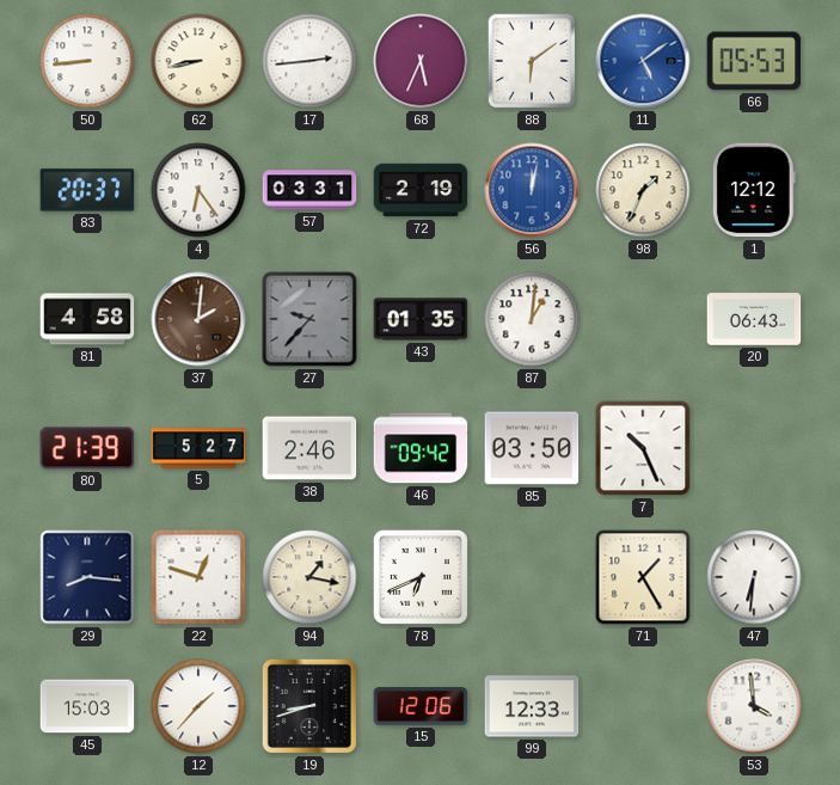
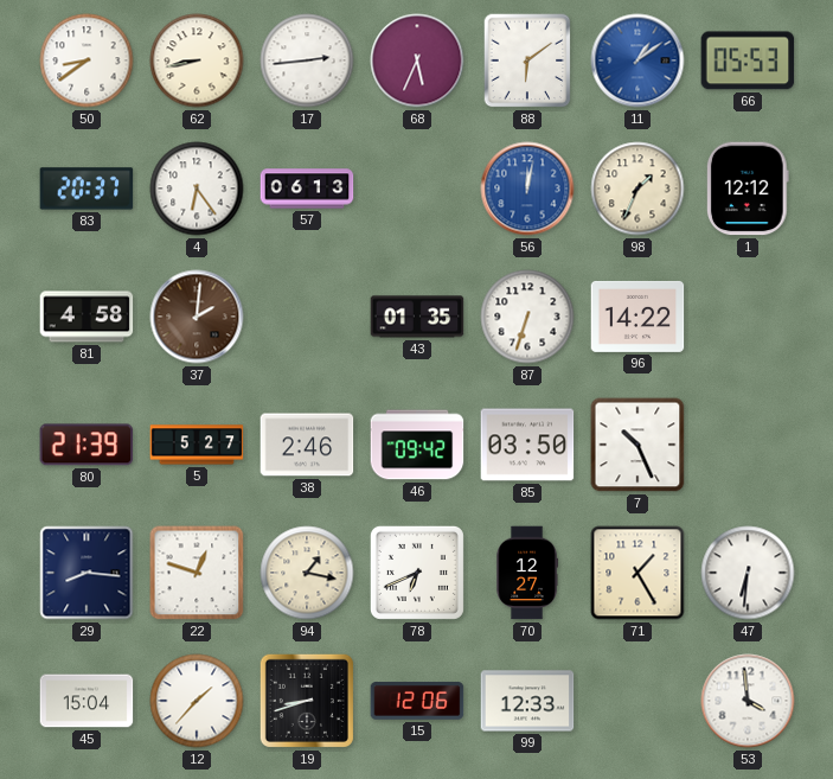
50: 8:44 -> 8:39
11: 5:09 -> 1:09
57: 03:31 -> 06:13
72: 2:19 -> none
27: 9:37 -> none
87: 1:01 -> 6:33
96: none -> 14:22
20: 06:43 -> none
70: none -> 12:27
45: 15:03 -> 15:04
